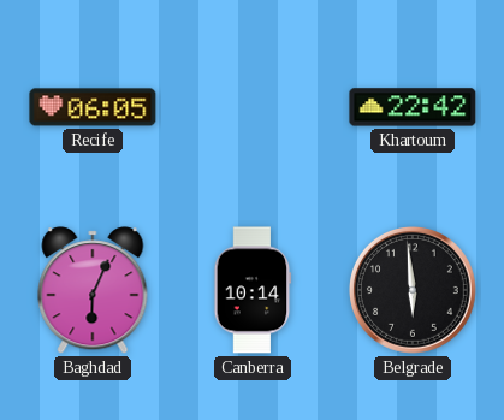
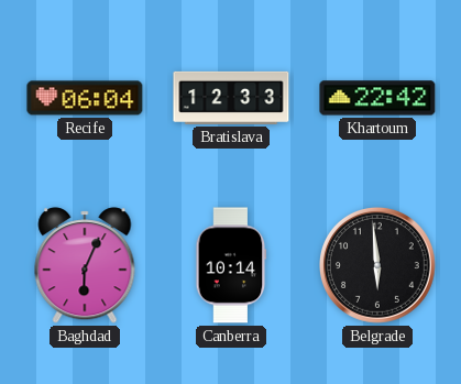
Recife: 06:05 -> 06:04
Bratislava: none -> 12:33
